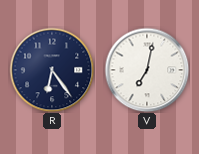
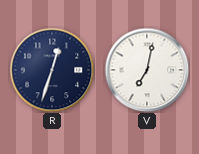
R: 6:24 -> 12:33
